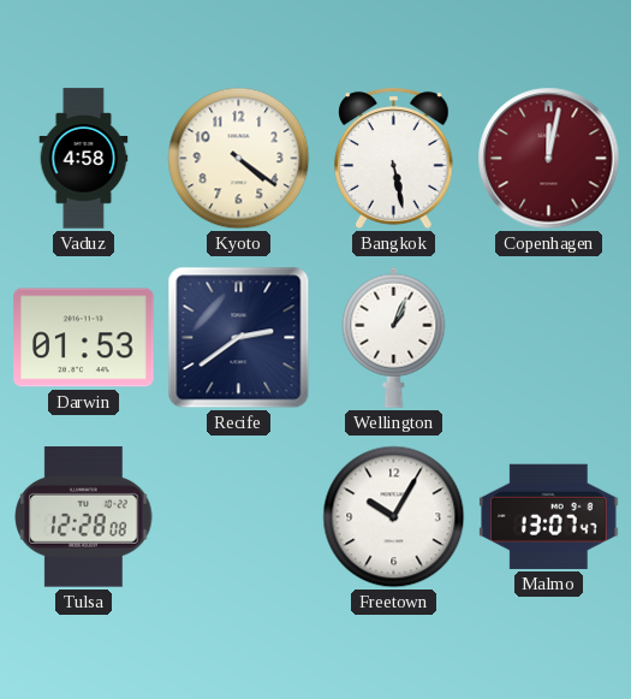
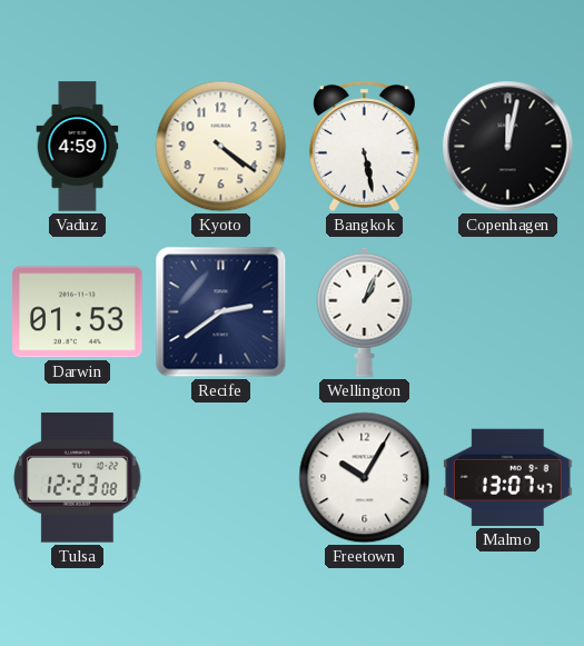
Vaduz: 4:58 -> 4:59
Copenhagen dial: burgundy -> black
Tulsa: 12:28 -> 12:23
